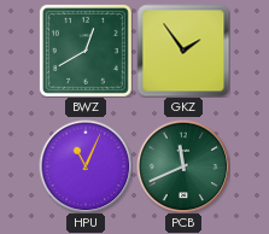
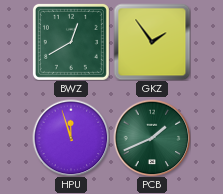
HPU: 11:04 -> 11:57
PCB: 11:41 -> 1:41
